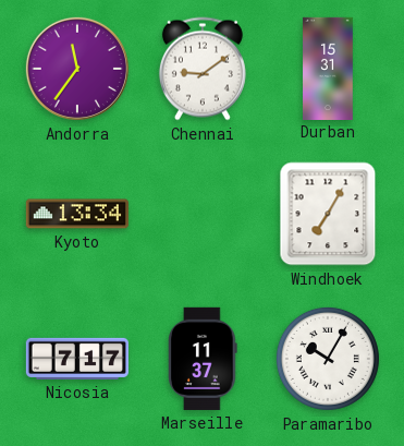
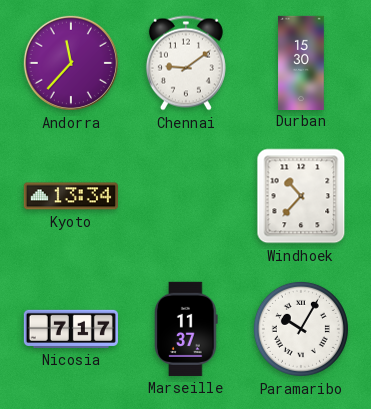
Andorra: 11:36 -> 11:37
Durban: 15:31 -> 15:30
Windhoek: 7:05 -> 10:37
